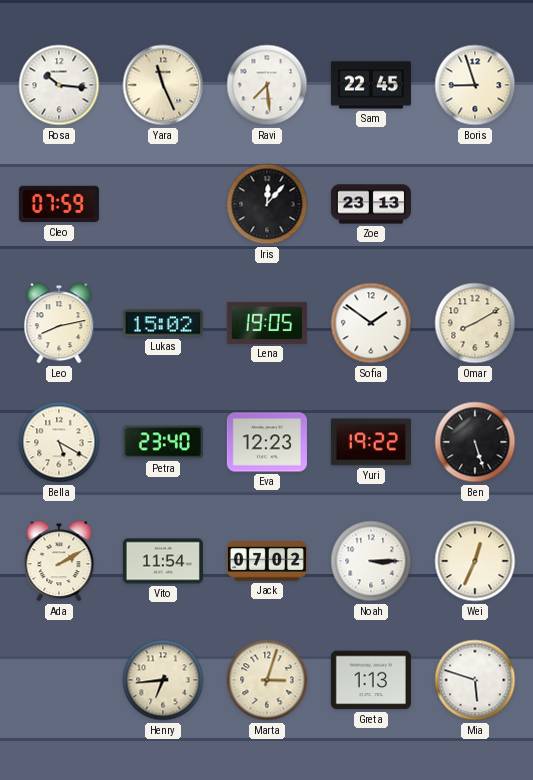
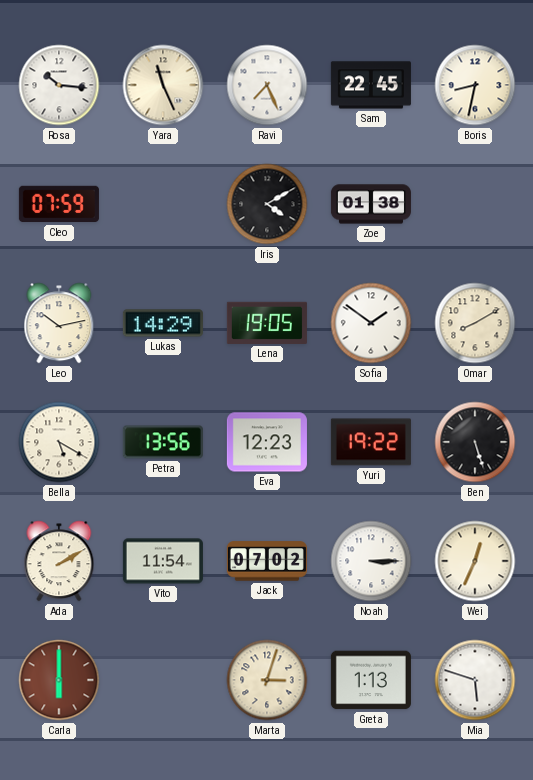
Ravi: 7:29 -> 7:26
Boris: 8:57 -> 8:32
Iris: 12:07 -> 4:10
Zoe: 23:13 -> 01:38
Leo: 8:13 -> 10:13
Lukas: 15:02 -> 14:29
Petra: 23:40 -> 13:56
Carla: none -> 6:00
Henry: 6:44 -> none
